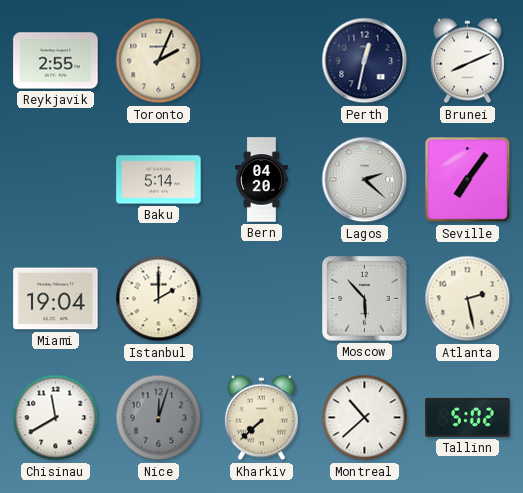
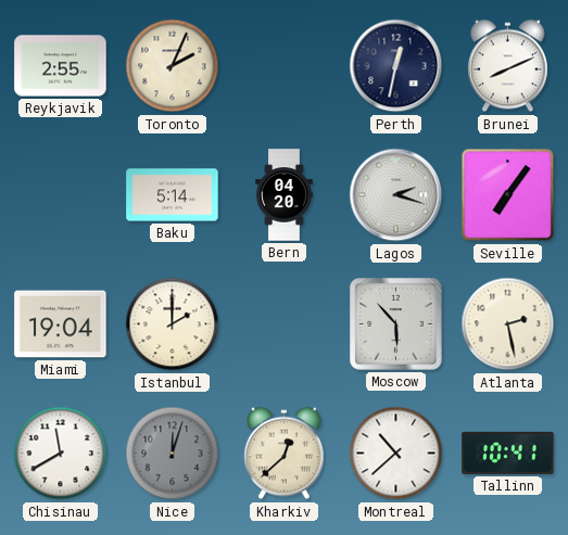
Lagos: 2:22 -> 2:18
Kharkiv: 7:38 -> 12:38
Tallinn: 5:02 -> 10:41
